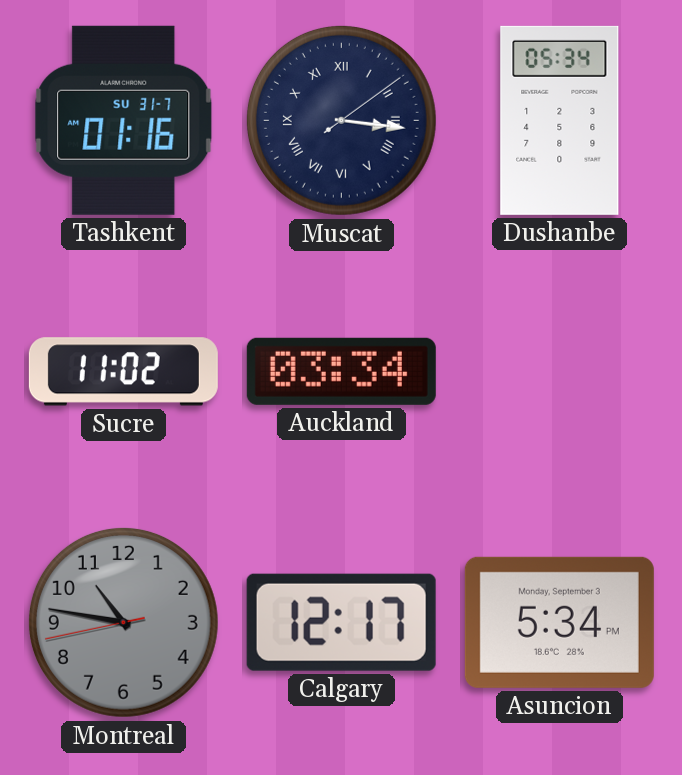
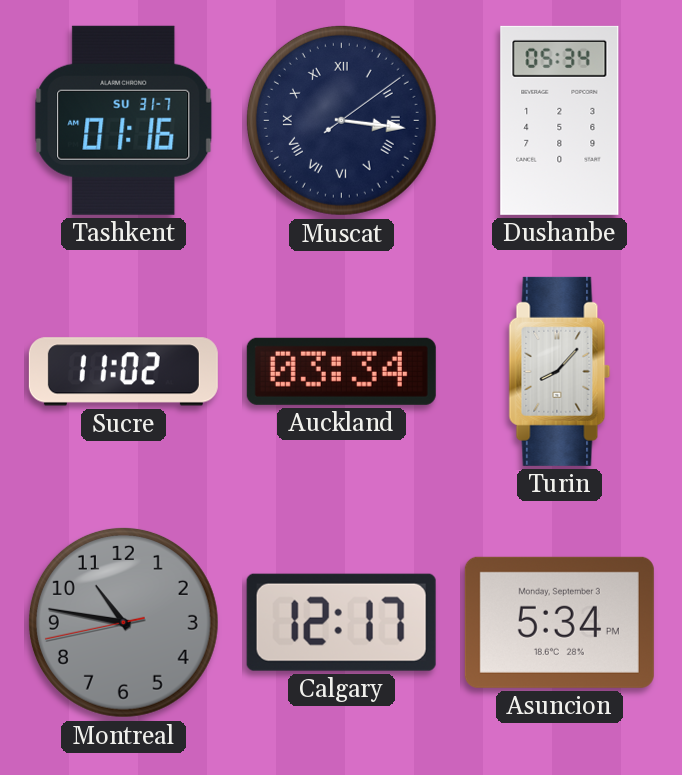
Turin: none -> 8:07
